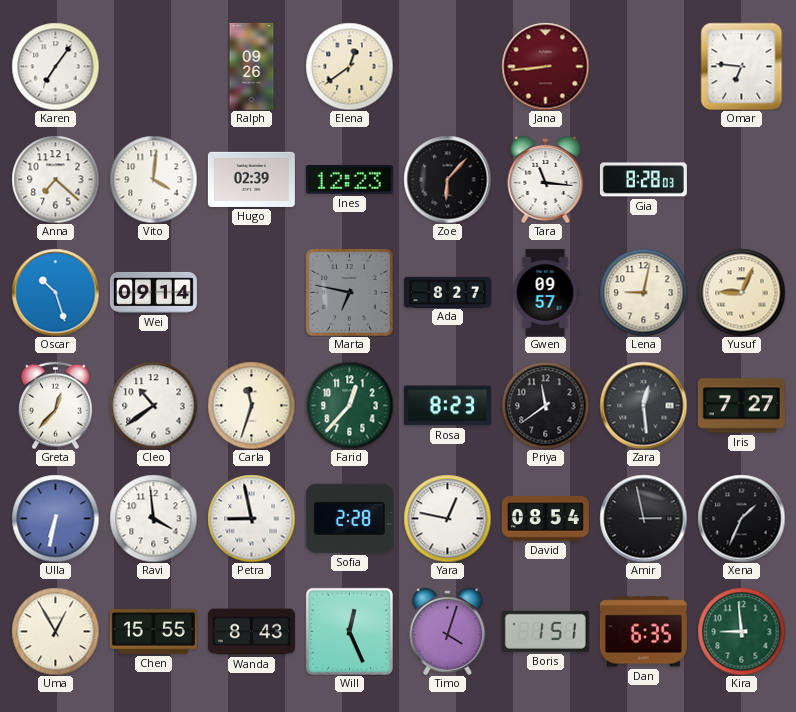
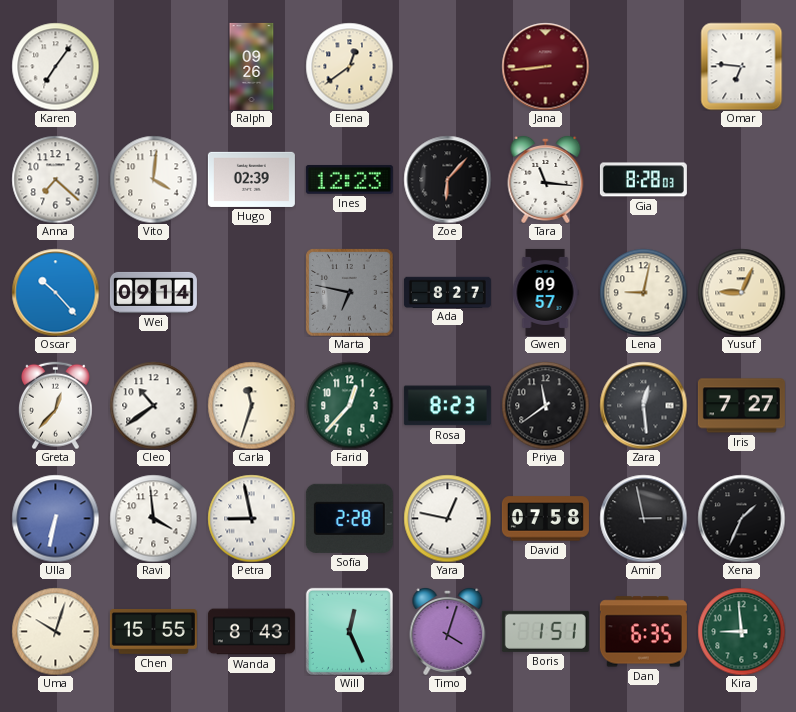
Oscar: 10:27 -> 10:23
David: 08:54 -> 07:58
Uma: 12:55 -> 10:03
